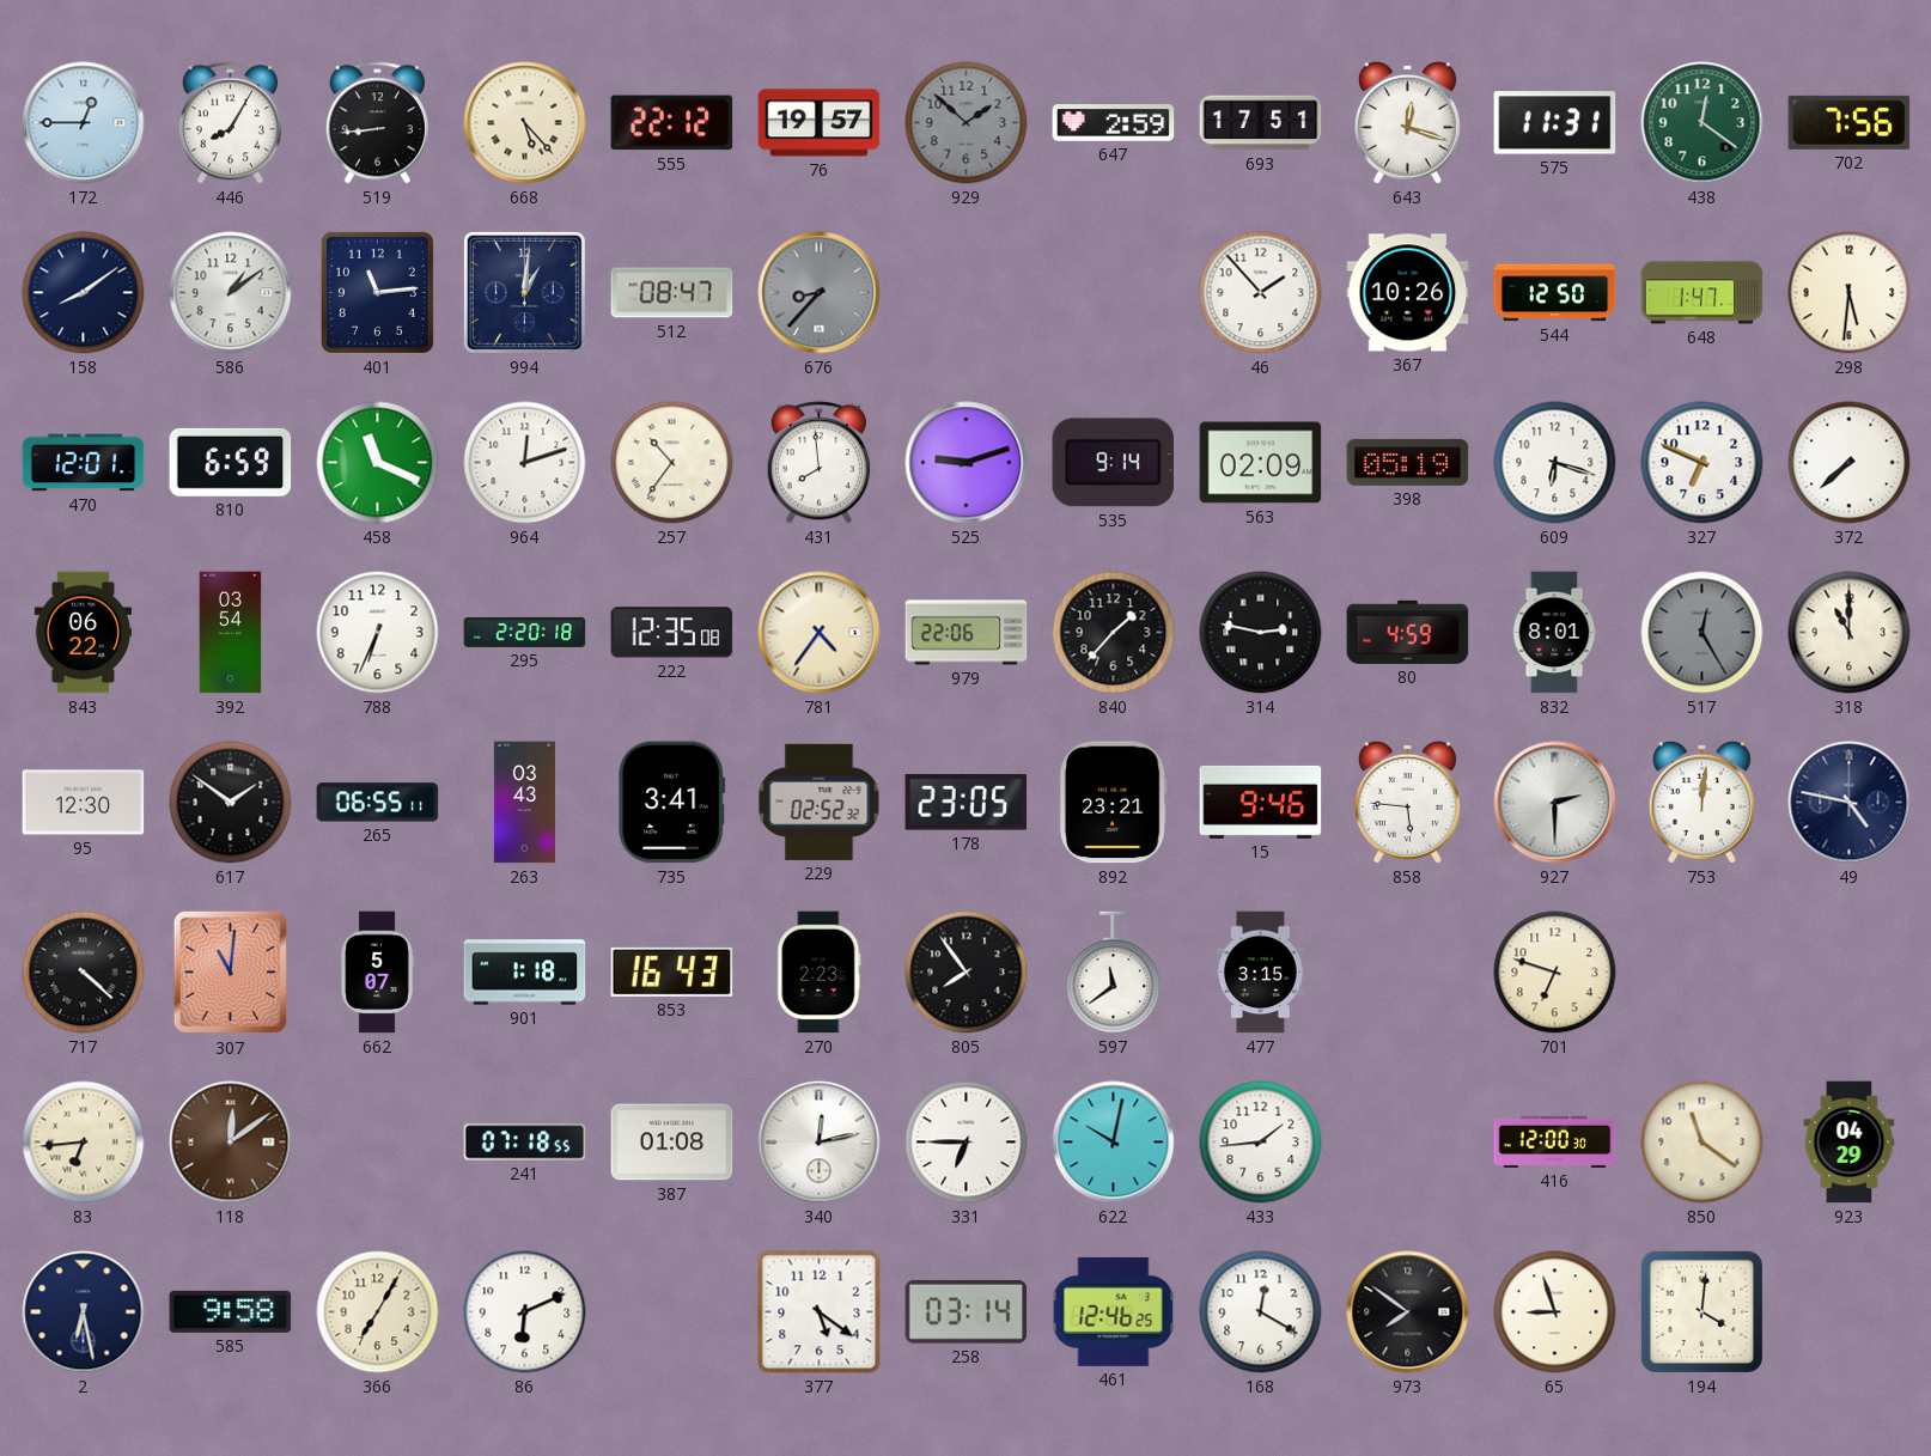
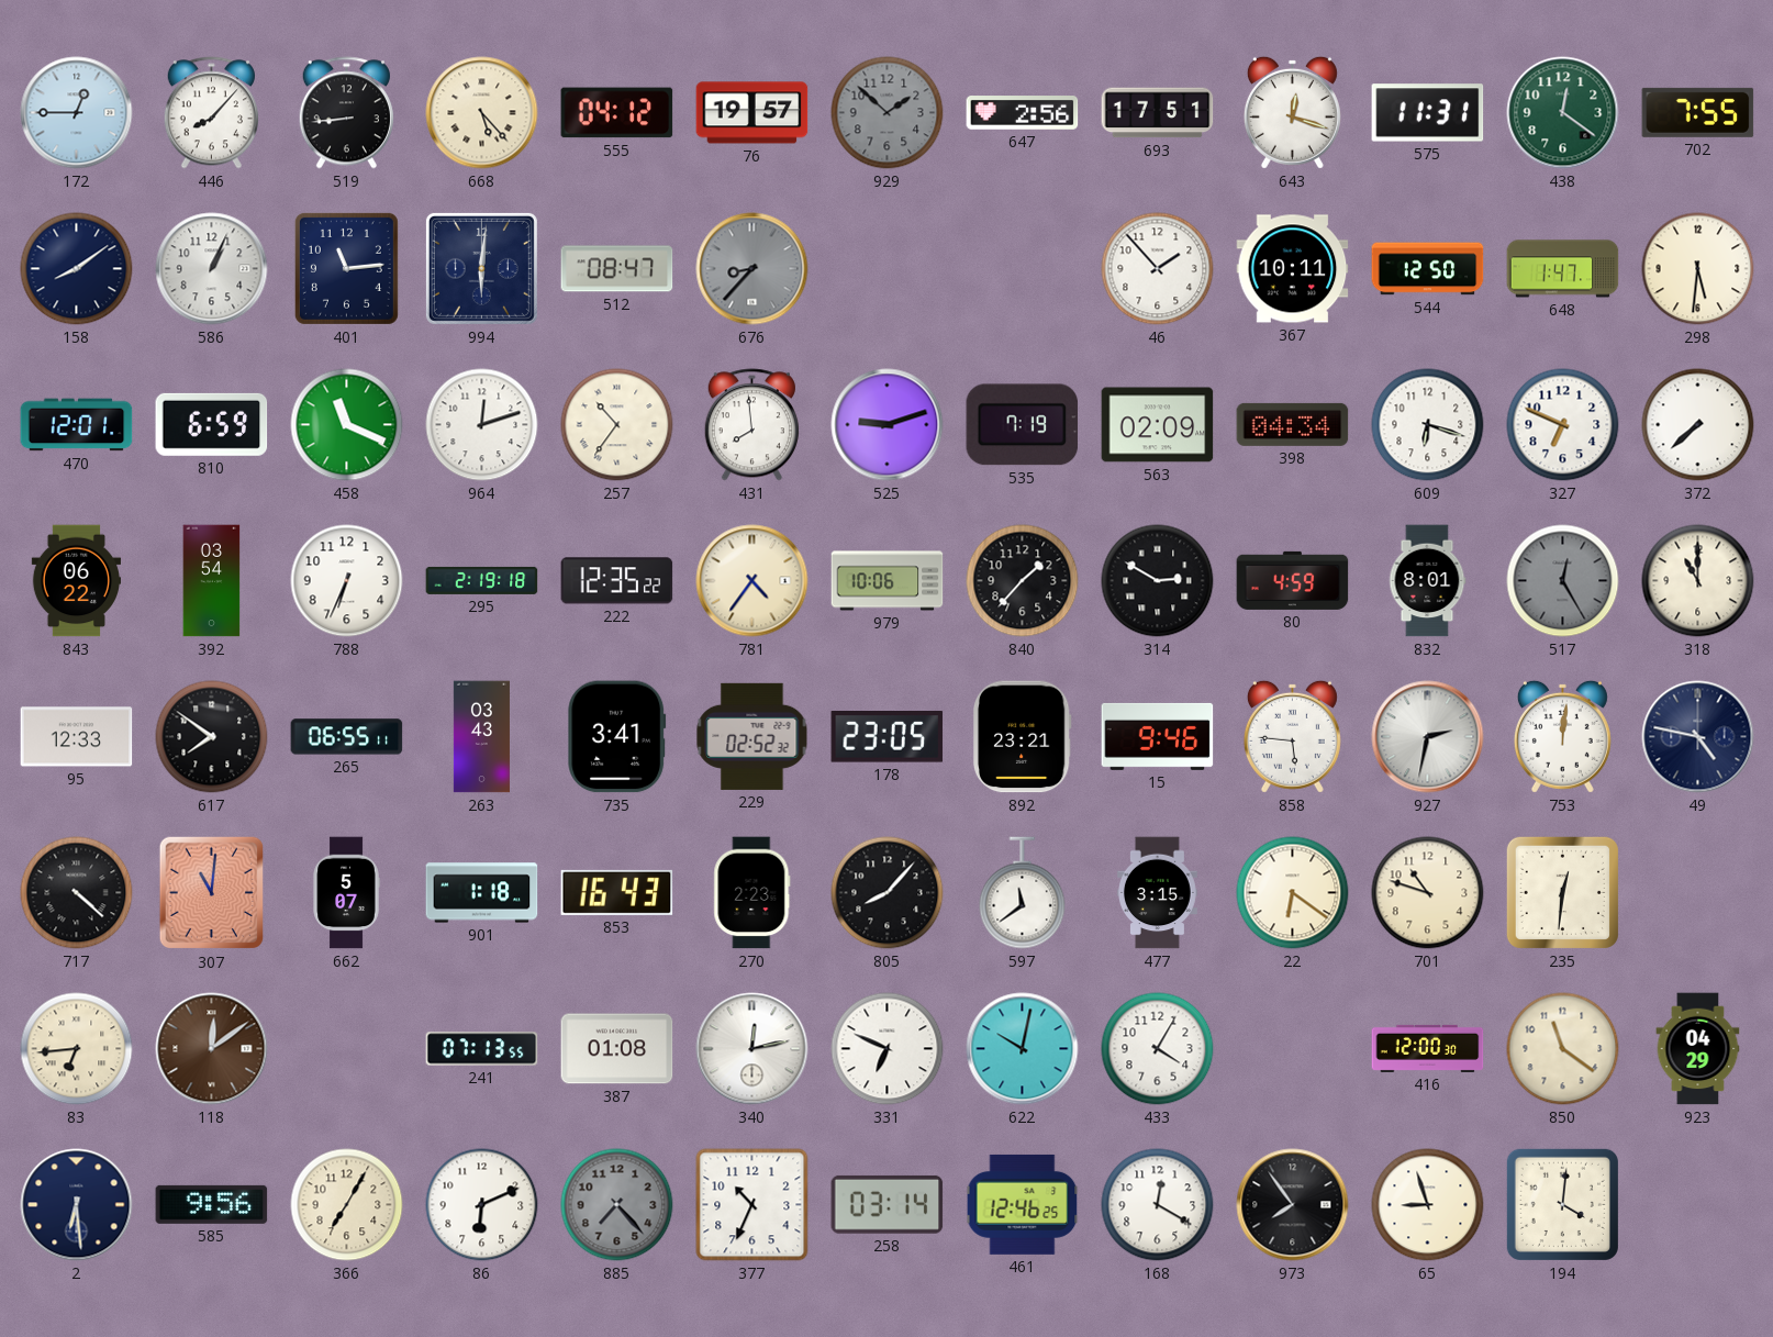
446: 8:05 -> 8:07
555: 22:12 -> 04:12
647: 2:59 -> 2:56
702: 7:56 -> 7:55
586: 1:09 -> 1:04
994: 1:01 -> 6:01
367: 10:26 -> 10:11
535: 9:14 -> 7:19
398: 05:19 -> 04:34
295: 2:20 -> 2:19
222: 12:35:08 -> 12:35:22
979: 22:06 -> 10:06
314: 2:47 -> 2:50
95: 12:30 -> 12:33
617: 1:51 -> 7:51
927: 2:30 -> 2:32
805: 7:54 -> 8:07
22: none -> 6:21
701: 6:48 -> 10:48
235: none -> 12:31
241: 07:18 -> 07:13
331: 6:45 -> 6:49
433: 1:44 -> 4:05
2: 6:28 -> 6:29
585: 9:58 -> 9:56
885: none -> 7:23
377: 5:21 -> 10:34
973: 7:51 -> 7:54
